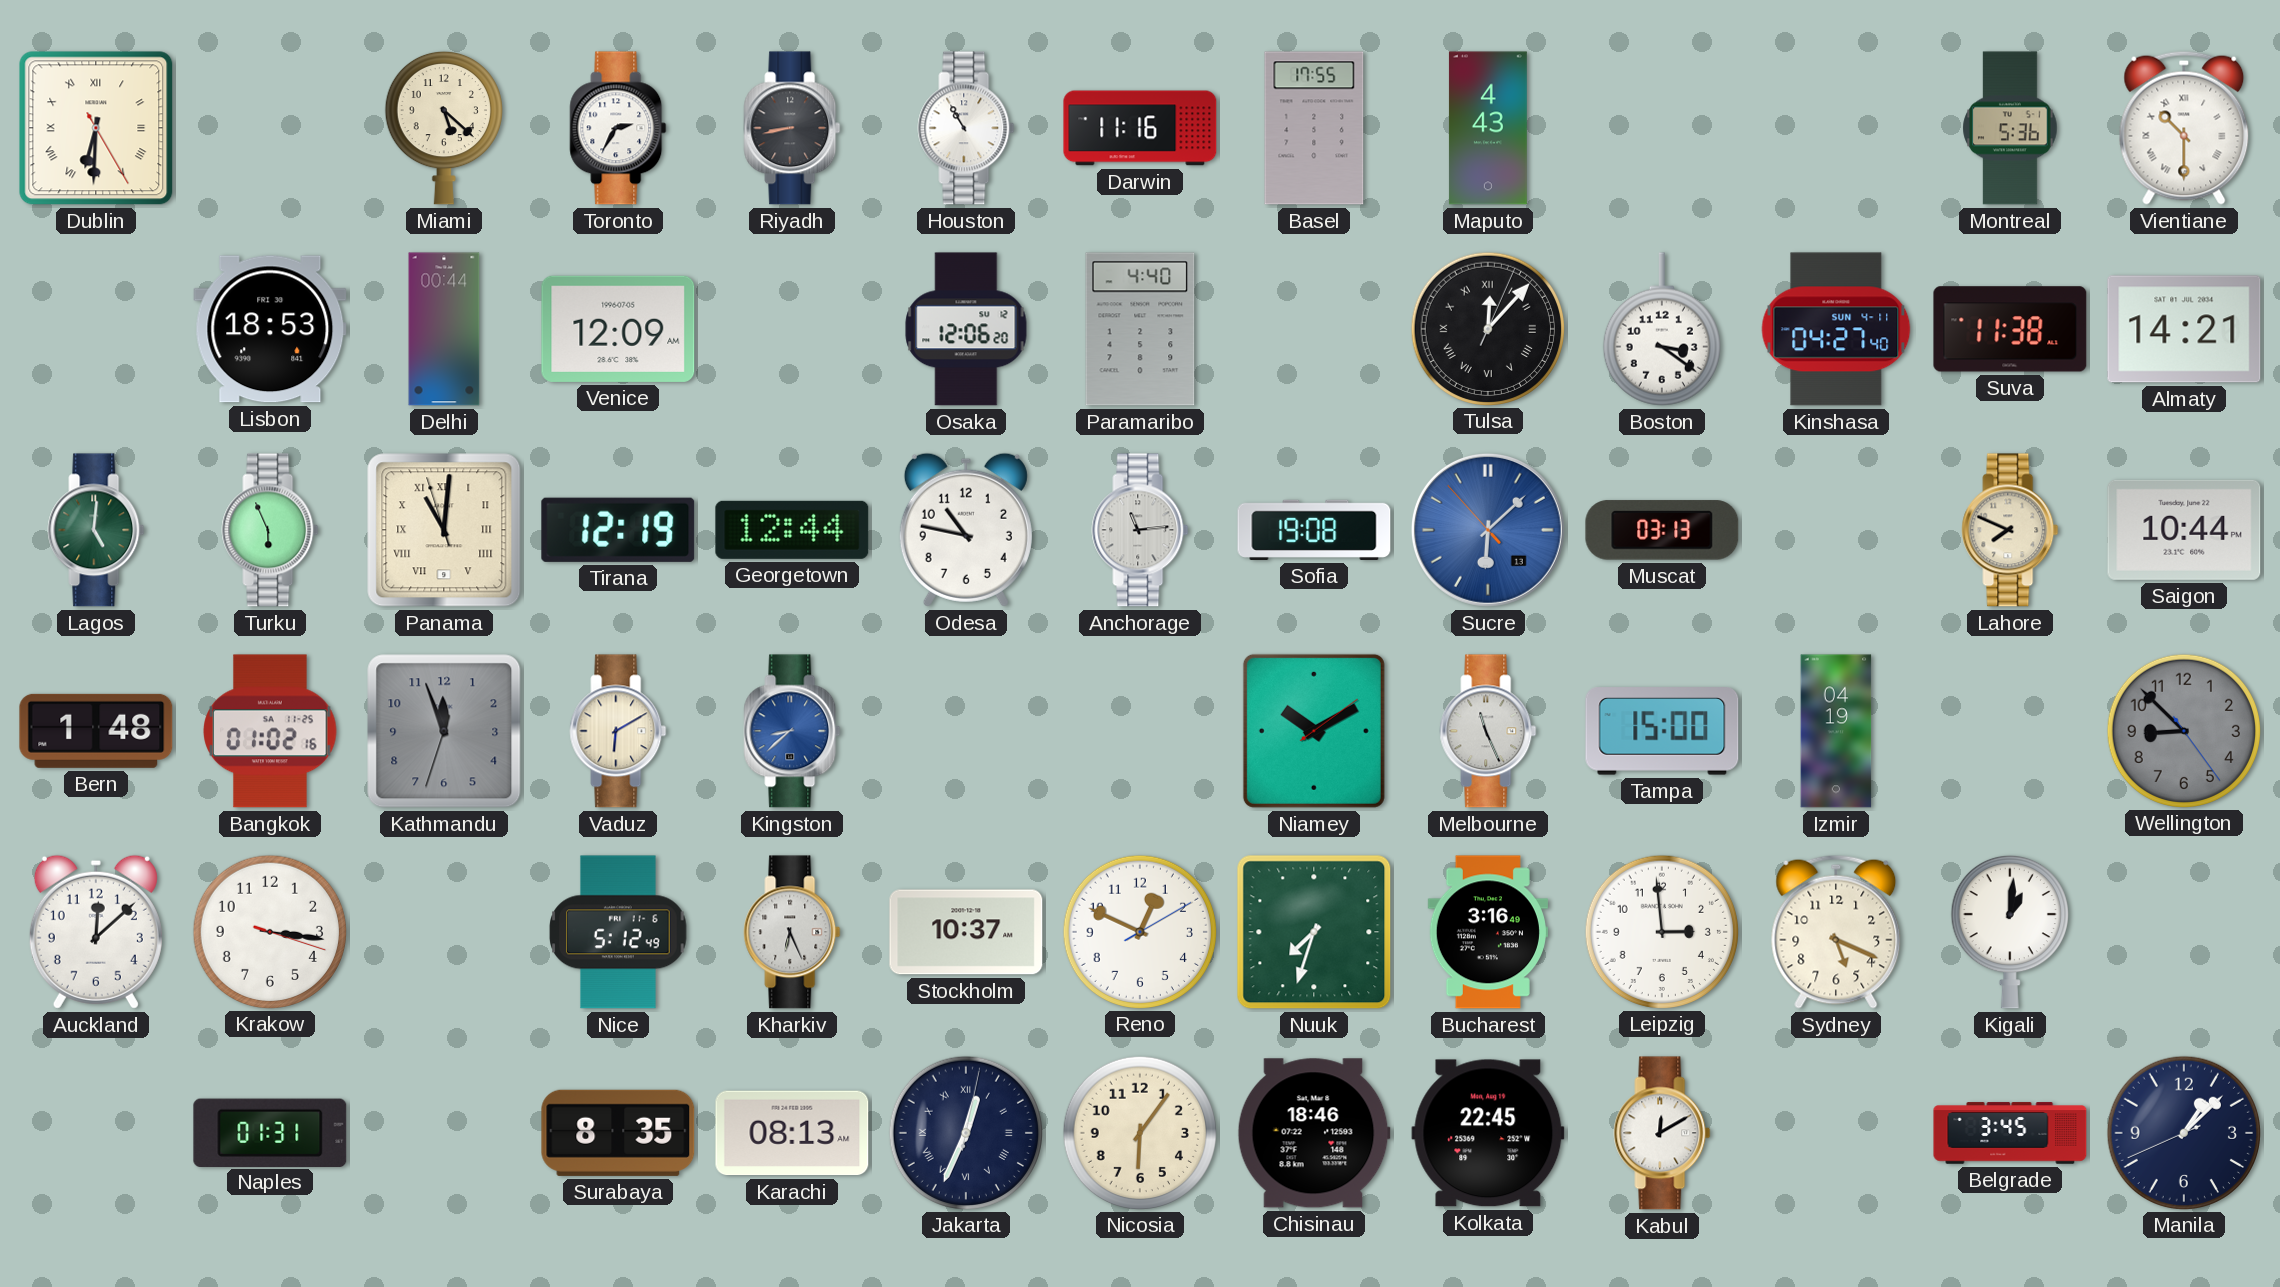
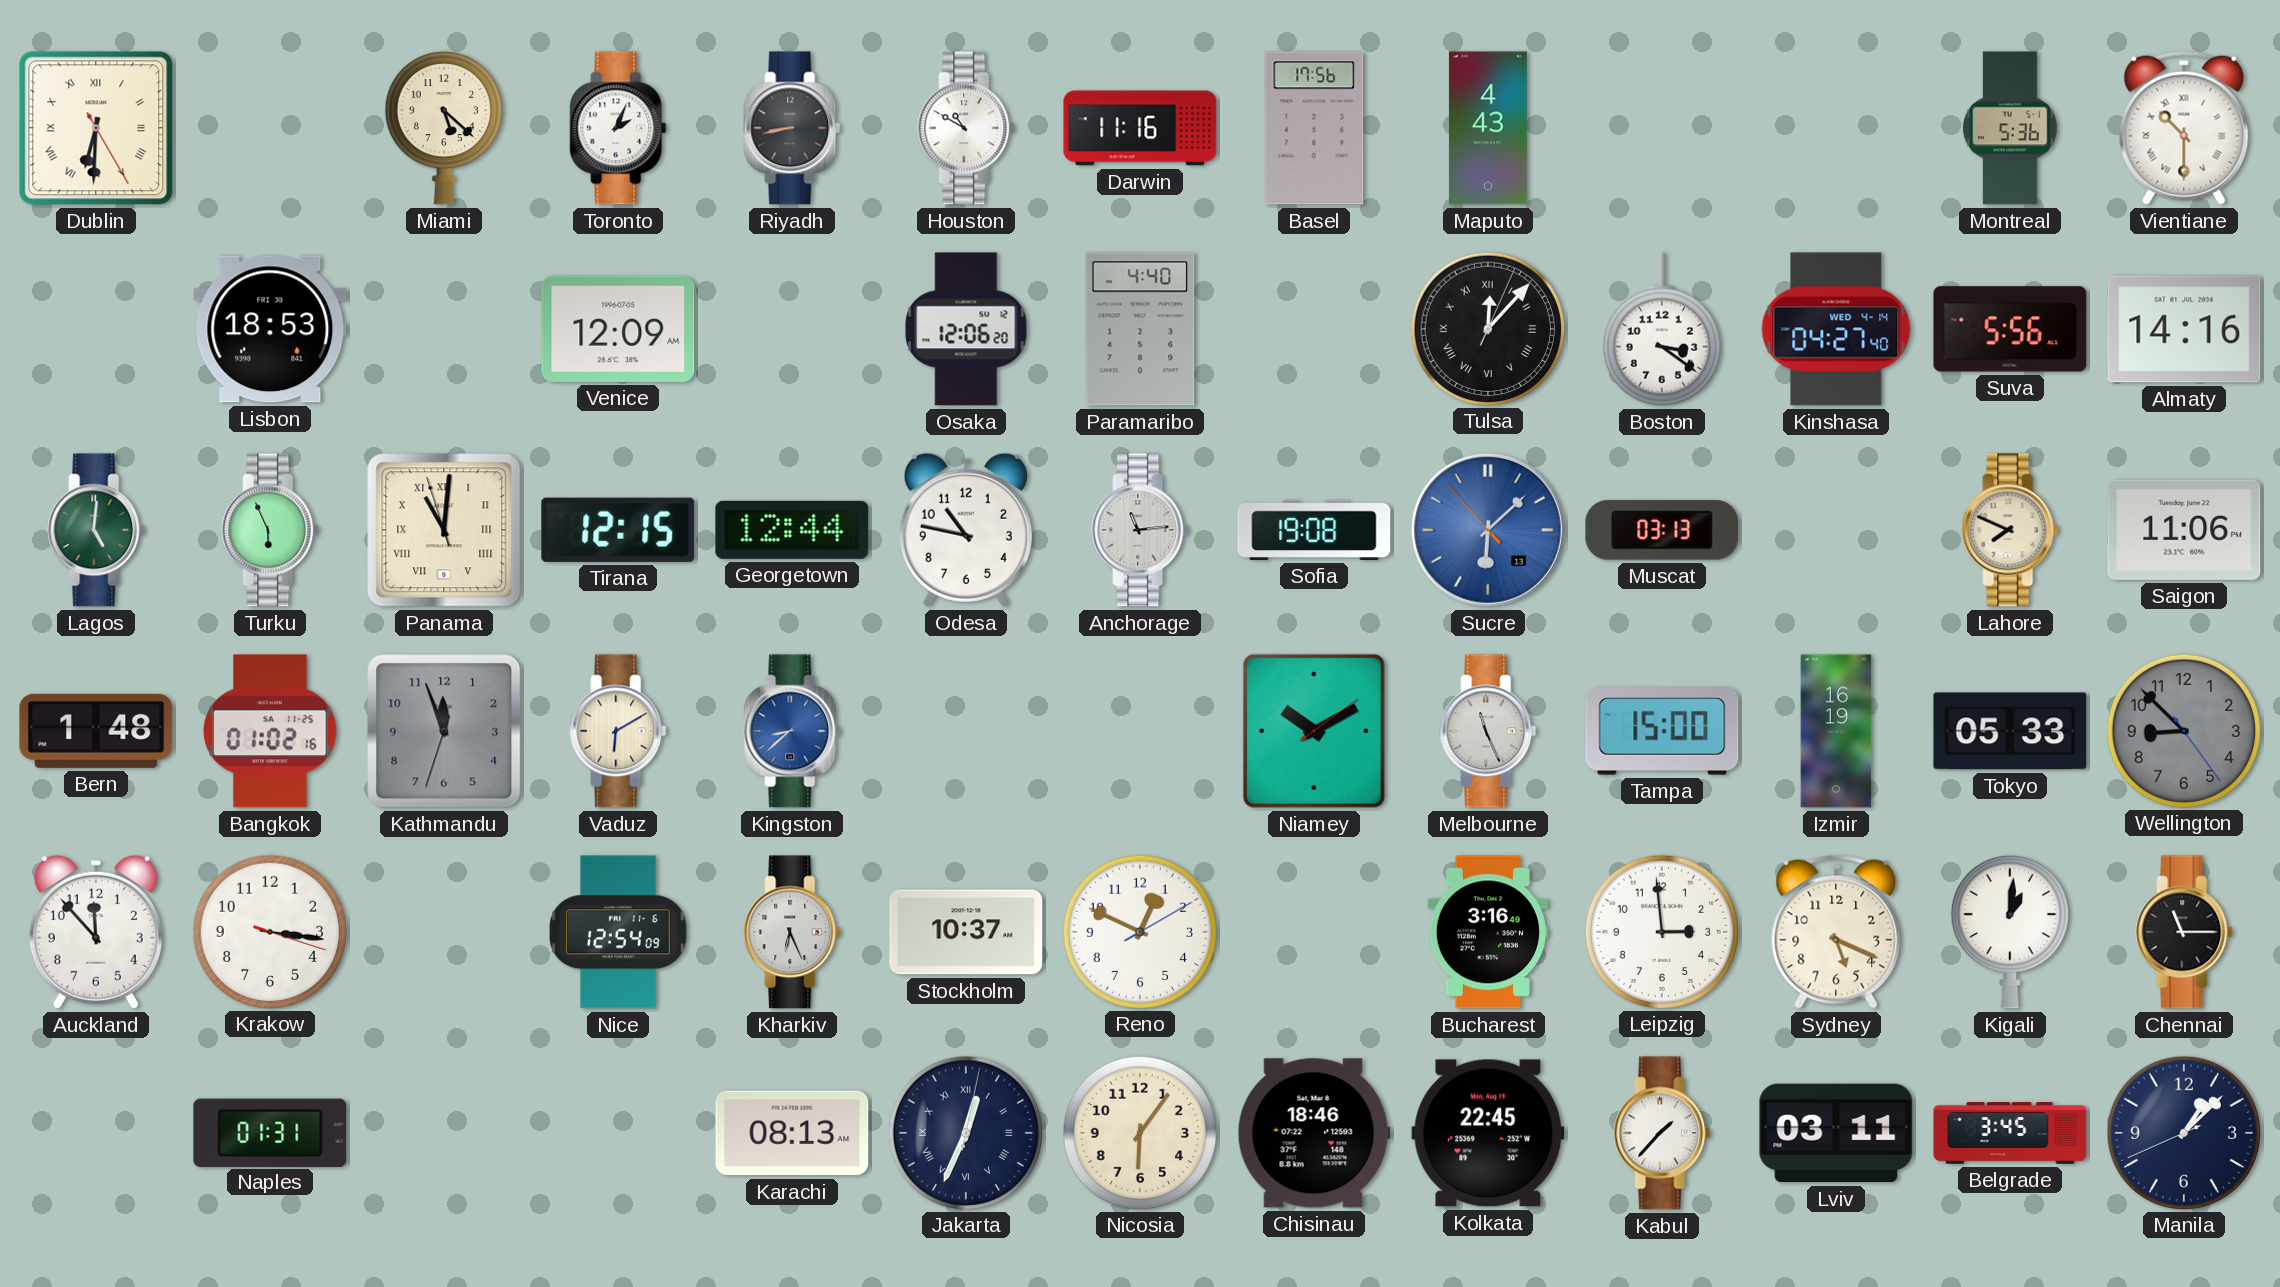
Toronto: 2:35 -> 2:04
Houston: 10:55 -> 10:50
Basel: 17:55 -> 17:56
Delhi: 00:44 -> none
Kinshasa date: SUN 4-11 -> WED 4-14
Suva: 11:38 -> 5:56
Almaty: 14:21 -> 14:16
Tirana: 12:19 -> 12:15
Saigon: 10:44 -> 11:06
Izmir: 04:19 -> 16:19
Tokyo: none -> 05:33
Auckland: 12:08 -> 11:53
Nice: 5:12 -> 12:54
Nuuk: 7:33 -> none
Chennai: none -> 11:15
Surabaya: 8:35 -> none
Kabul: 12:10 -> 1:37
Lviv: none -> 03:11
